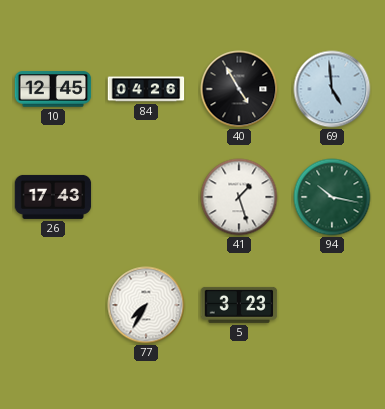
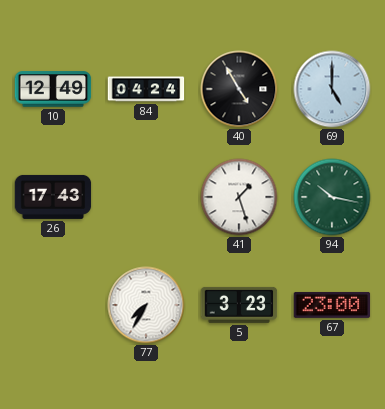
10: 12:45 -> 12:49
84: 04:26 -> 04:24
69: 4:59 -> 5:00
67: none -> 23:00
